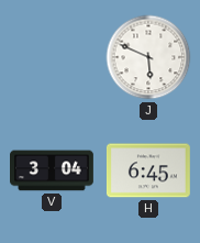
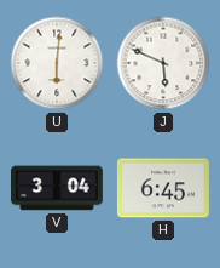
U: none -> 6:01
